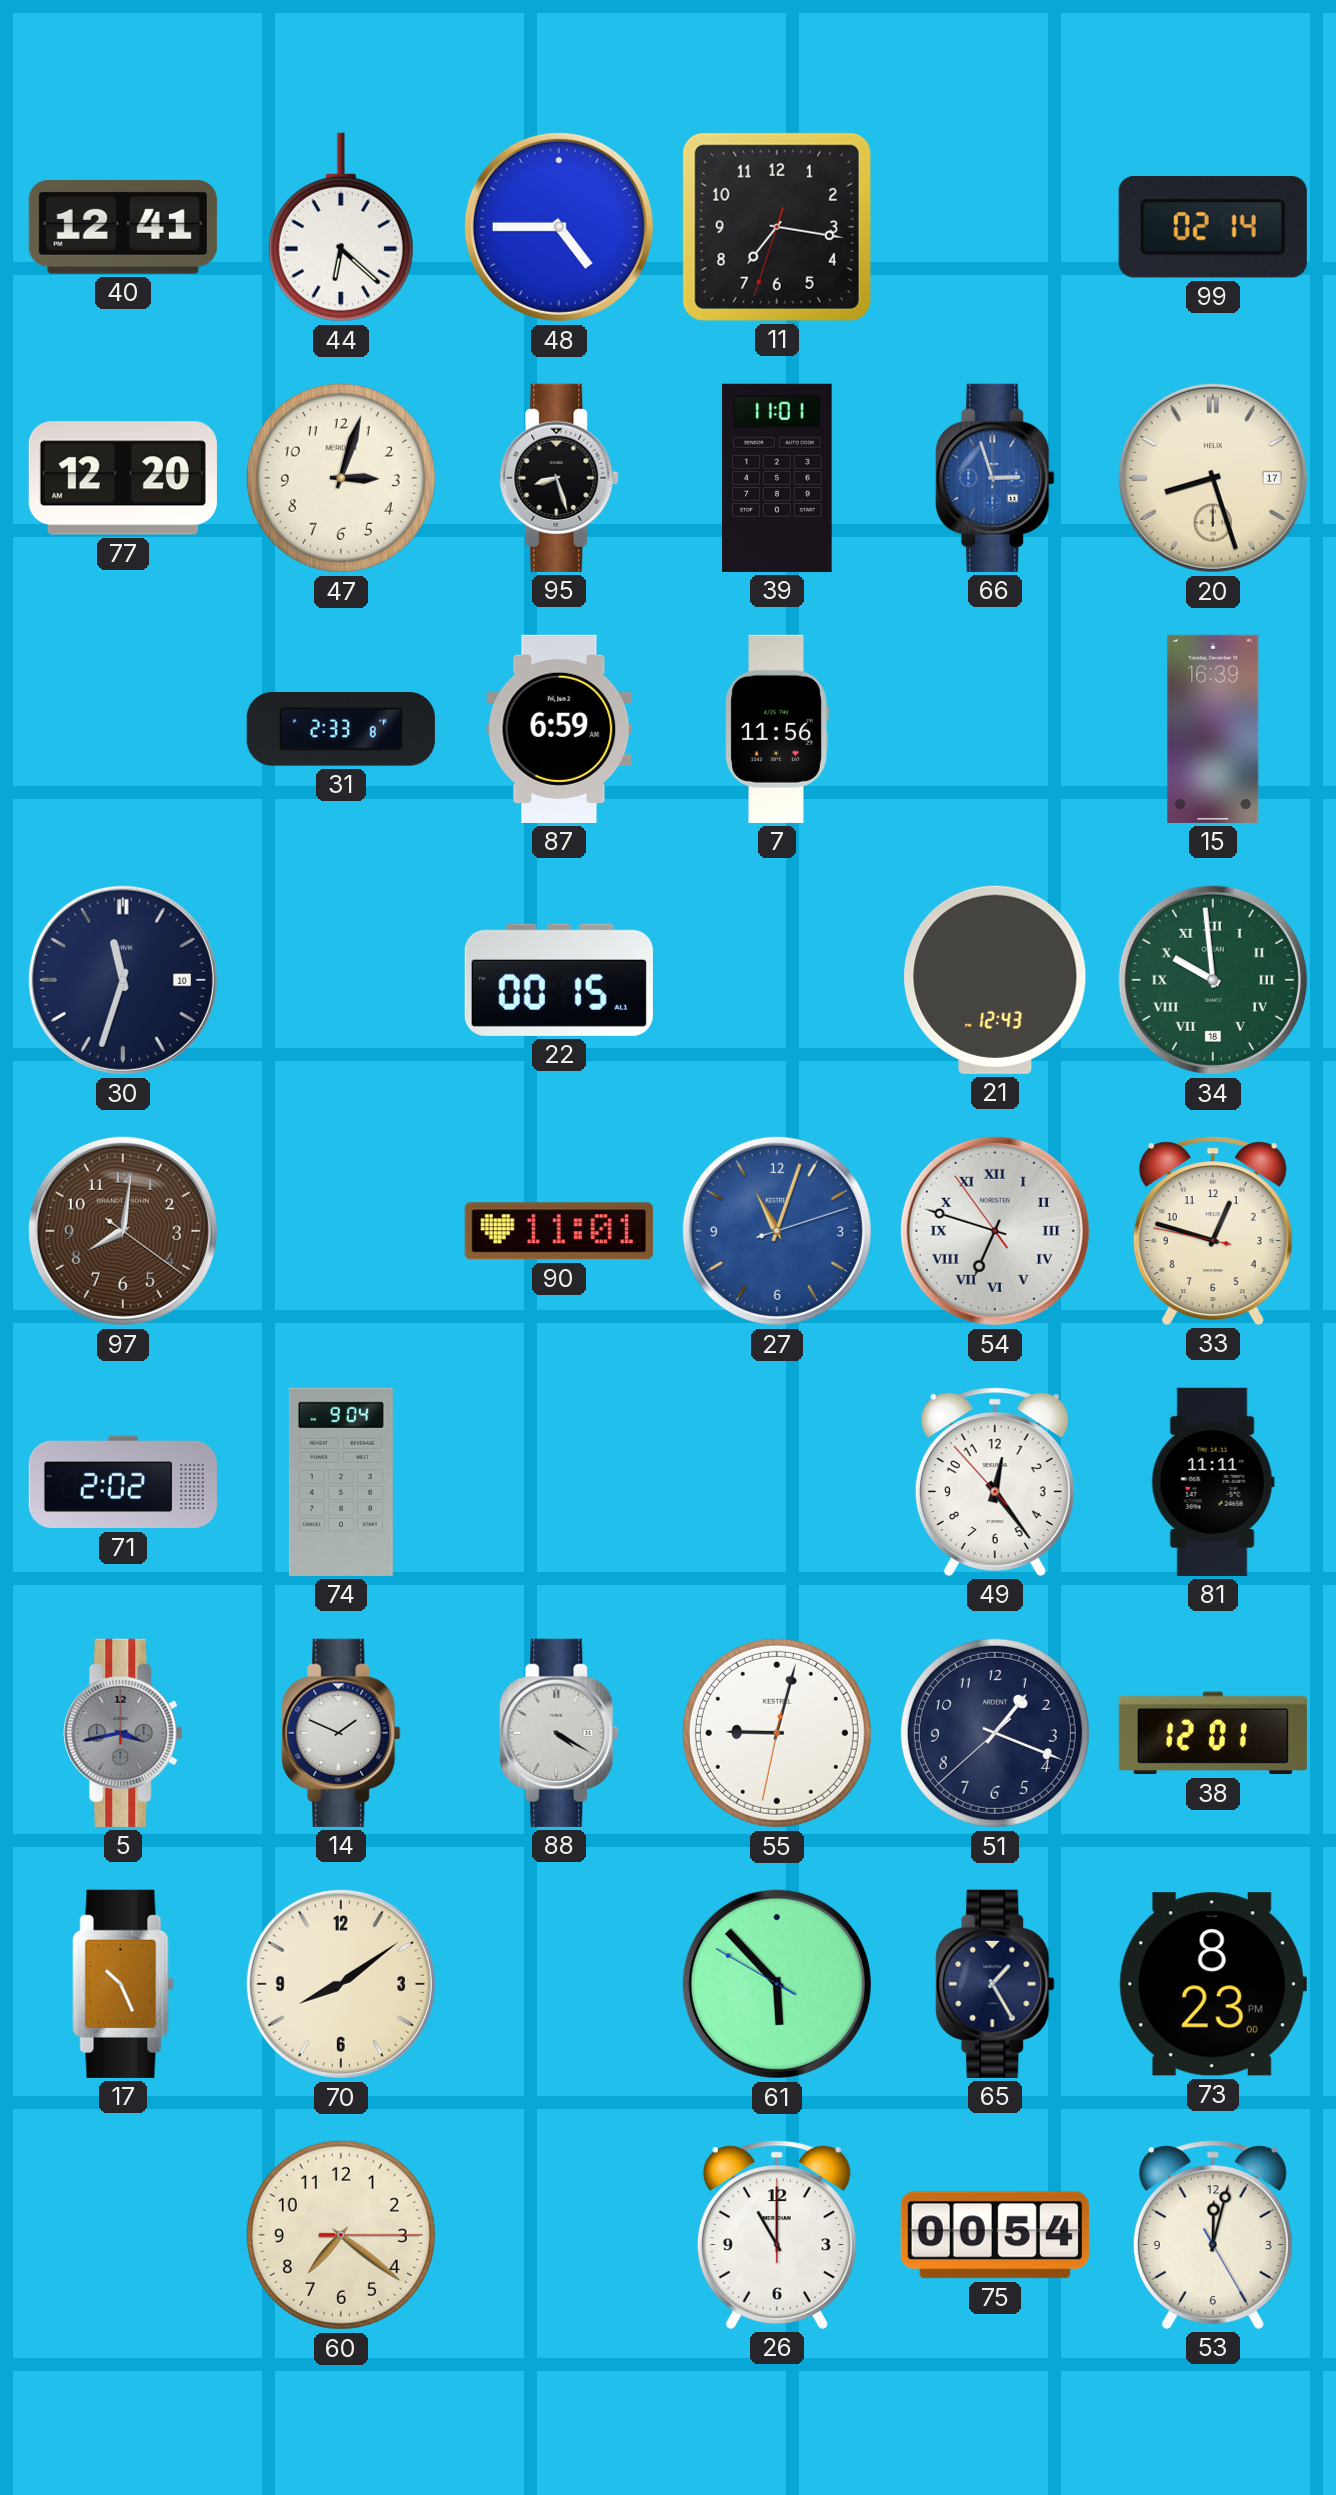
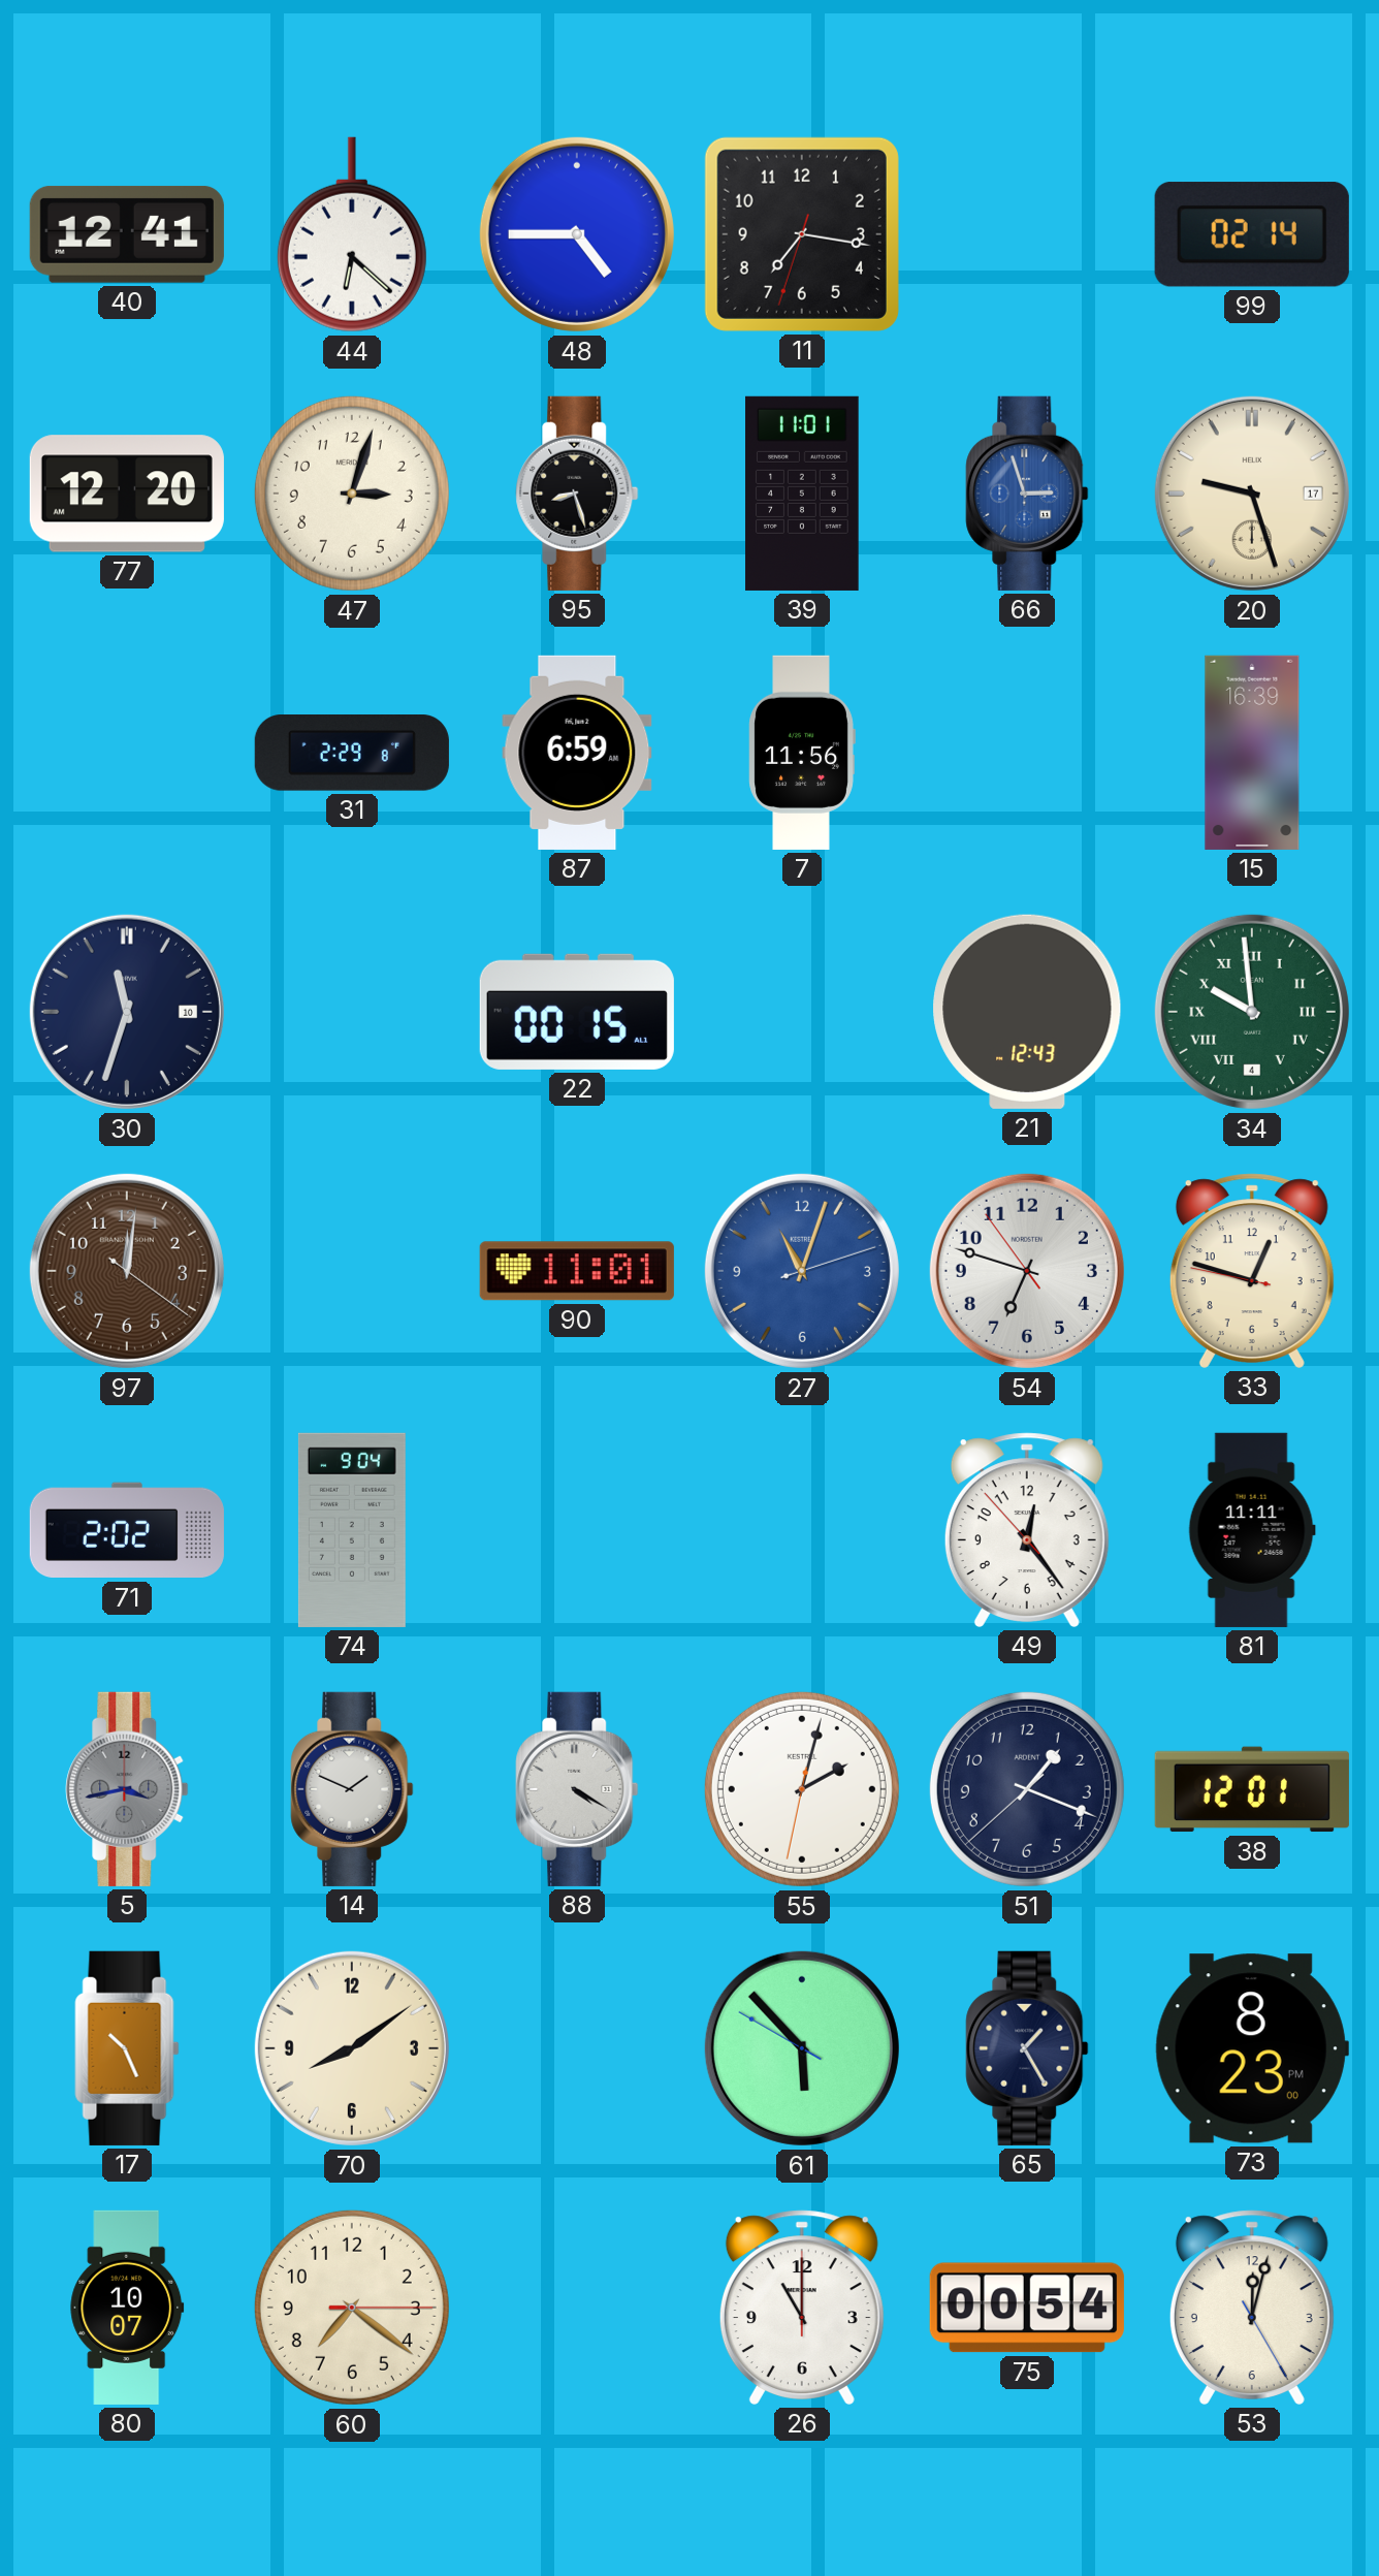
20: 8:27 -> 9:27
31: 2:33 -> 2:29
34 date: 18 -> 4
97: 8:01 -> 12:01
54 numerals: Roman -> Arabic
55: 9:02 -> 2:02
80: none -> 10:07
